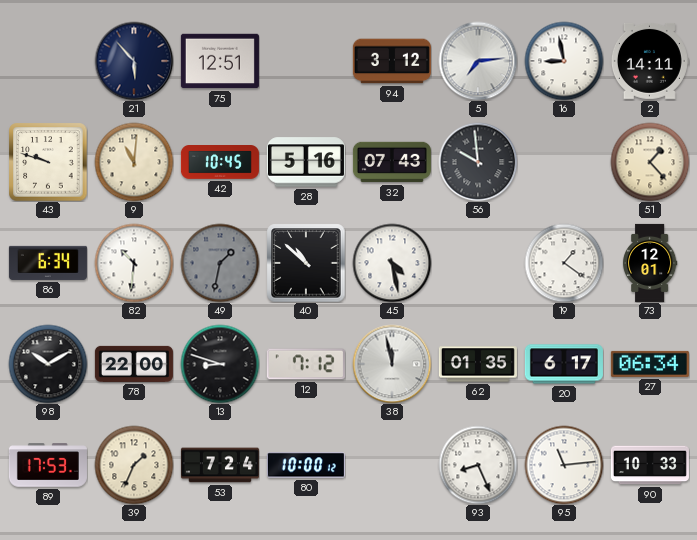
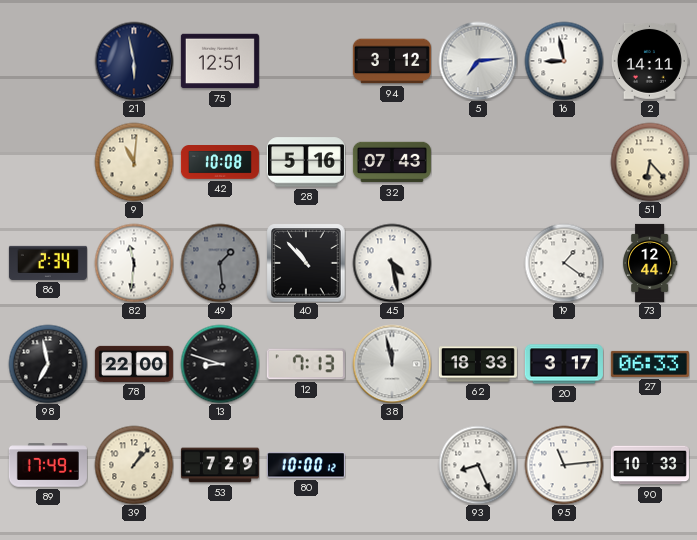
21: 5:53 -> 5:58
43: 9:48 -> none
42: 10:45 -> 10:08
56: 9:59 -> none
51: 1:23 -> 6:23
86: 6:34 -> 2:34
82: 10:31 -> 11:31
49: 1:32 -> 1:29
40: 10:52 -> 10:53
73: 12:01 -> 12:44
98: 10:10 -> 6:58
12: 7:12 -> 7:13
62: 01:35 -> 18:33
20: 6:17 -> 3:17
27: 06:34 -> 06:33
89: 17:53 -> 17:49
39: 1:34 -> 1:07
53: 7:24 -> 7:29
